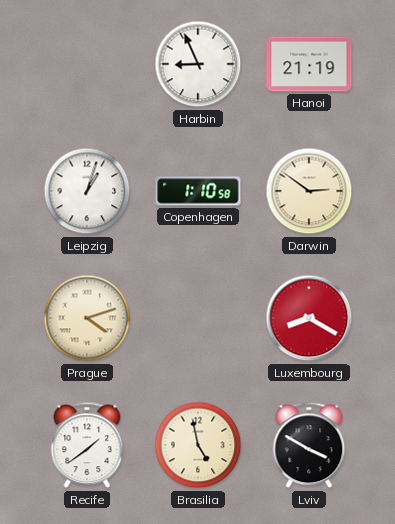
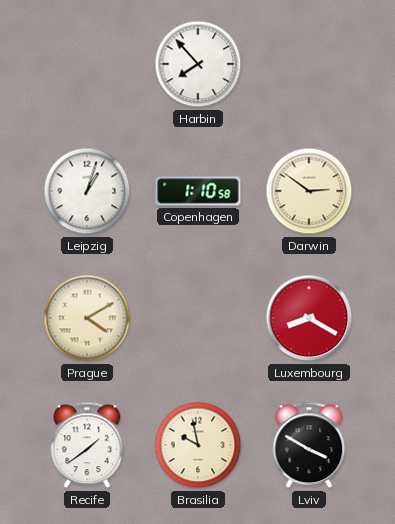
Harbin: 8:56 -> 7:53
Hanoi: 21:19 -> none
Prague: 4:12 -> 4:10
Brasilia: 4:58 -> 9:58
